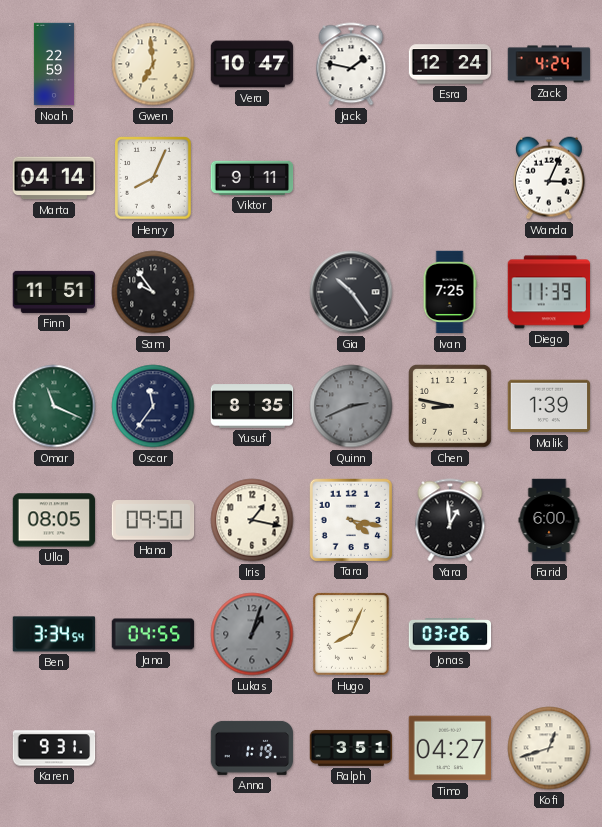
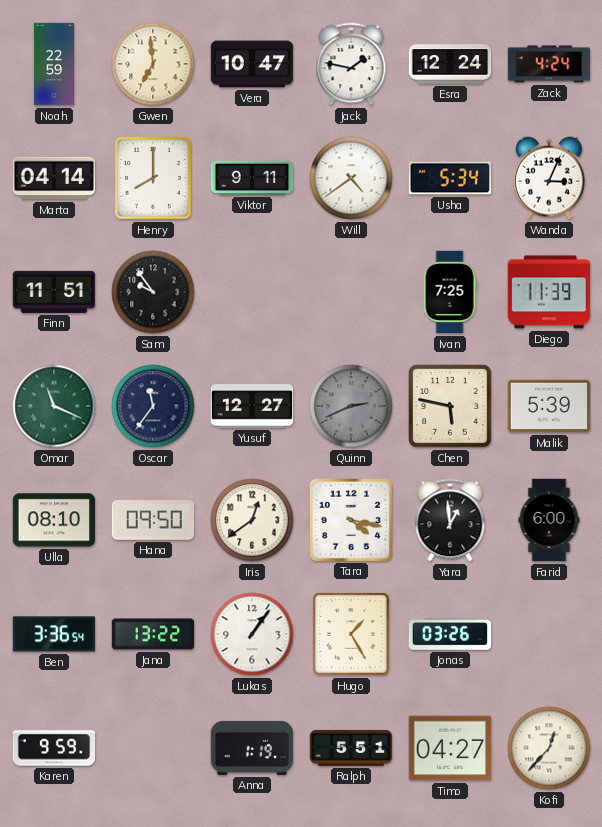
Henry: 8:04 -> 8:00
Will: none -> 4:39
Usha: none -> 5:34
Gia: 10:24 -> none
Yusuf: 8:35 -> 12:27
Chen: 8:47 -> 5:47
Malik: 1:39 -> 5:39
Ulla: 08:05 -> 08:10
Iris: 1:17 -> 12:39
Ben: 3:34 -> 3:36
Jana: 04:55 -> 13:22
Lukas: 1:03 -> 1:06
Lukas dial: grey -> white
Hugo: 8:04 -> 1:25
Karen: 9:31 -> 9:59
Ralph: 3:51 -> 5:51
Kofi: 12:42 -> 12:37
